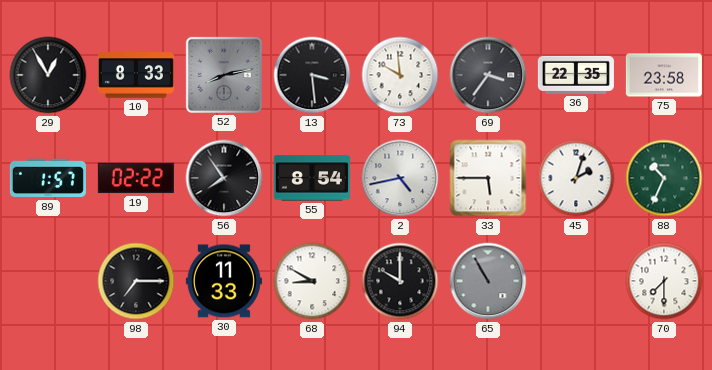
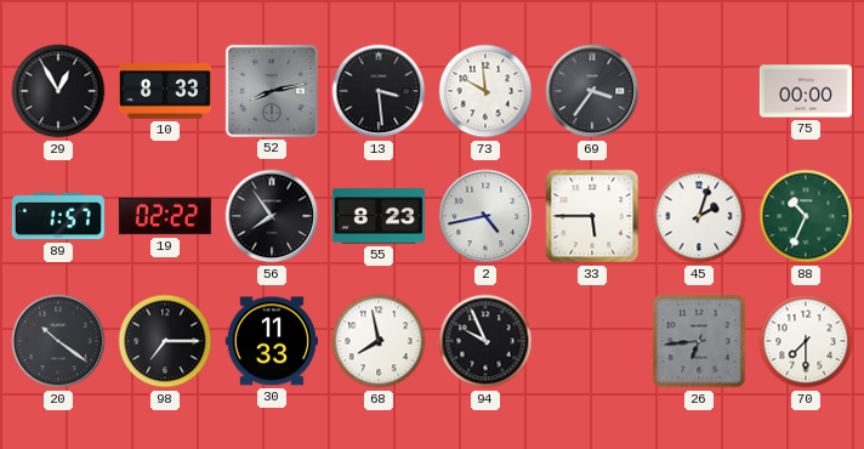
36: 22:35 -> none
75: 23:58 -> 00:00
55: 8:54 -> 8:23
20: none -> 10:21
68: 8:50 -> 7:58
94: 10:00 -> 9:56
65: 10:55 -> none
26: none -> 6:44
